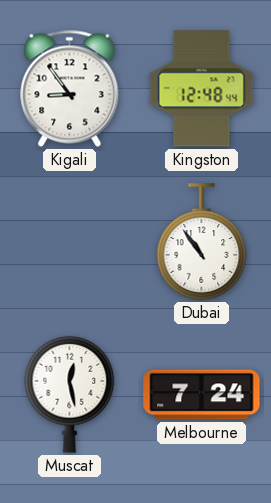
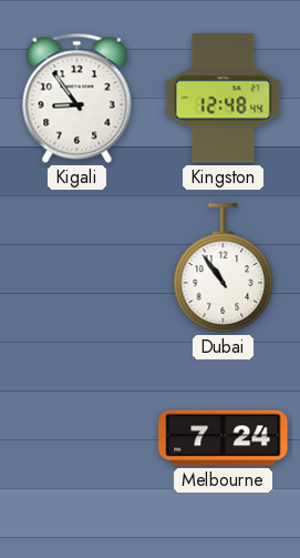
Muscat: 12:28 -> none
